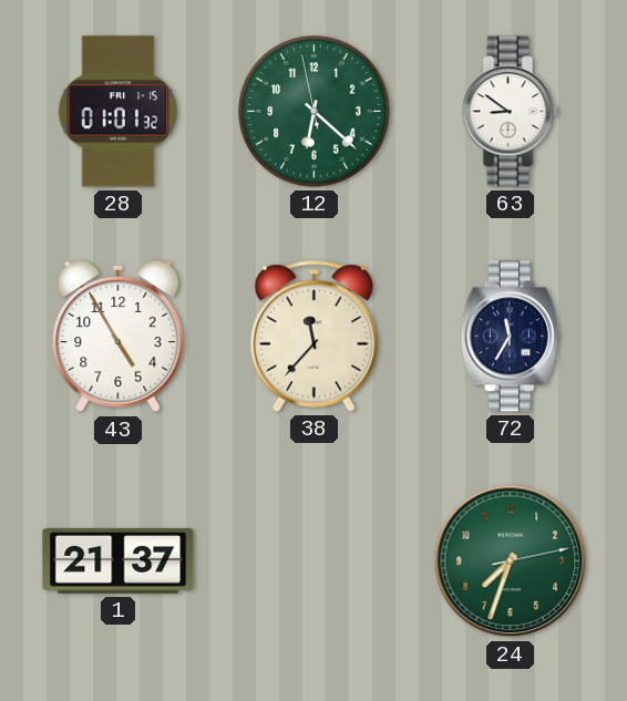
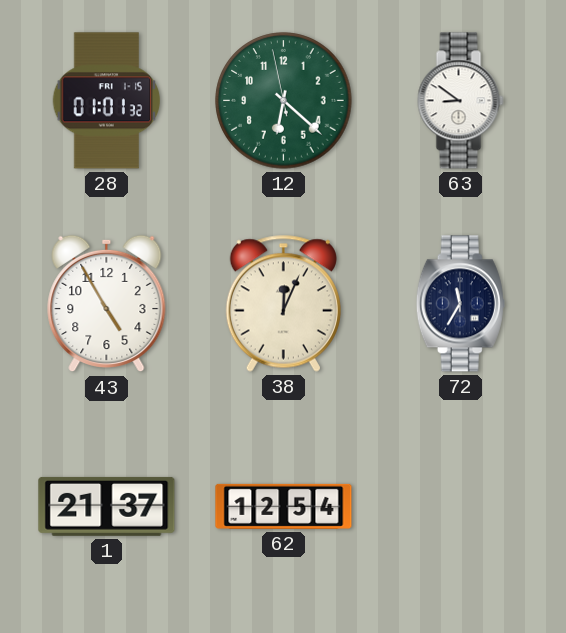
38: 11:37 -> 12:04
62: none -> 12:54
24: 7:33 -> none
